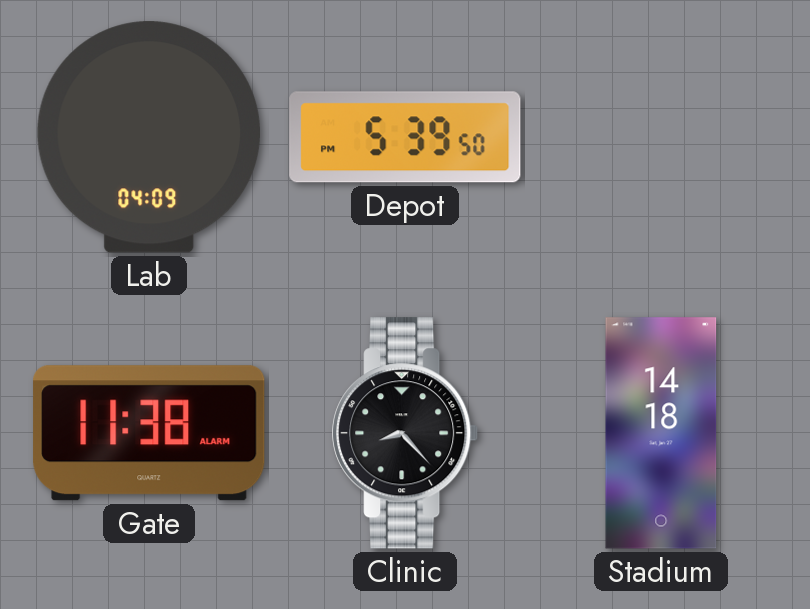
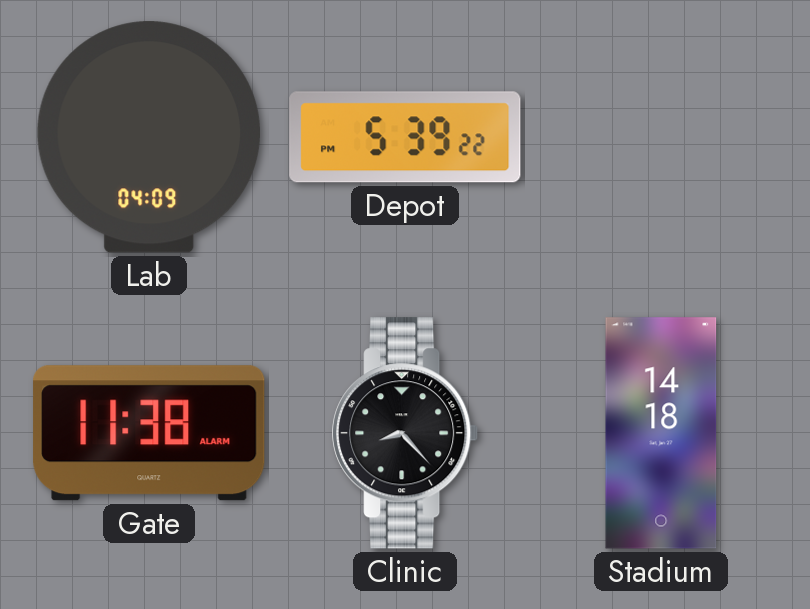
Depot: 5:39:50 PM -> 5:39:22 PM
